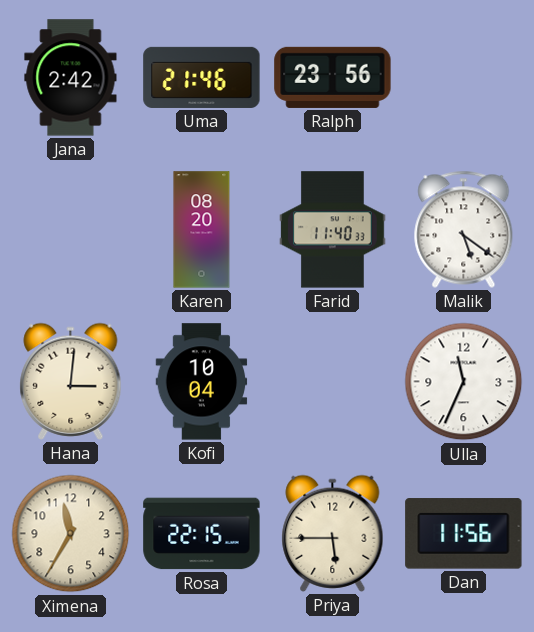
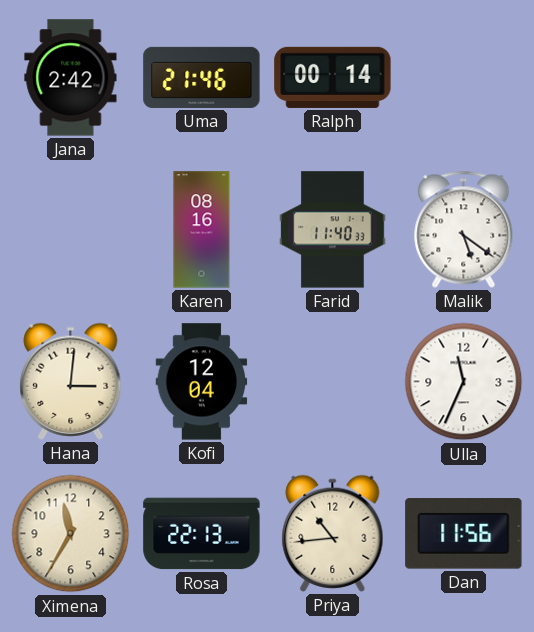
Ralph: 23:56 -> 00:14
Karen: 08:20 -> 08:16
Kofi: 10:04 -> 12:04
Rosa: 22:15 -> 22:13
Priya: 5:45 -> 10:44
